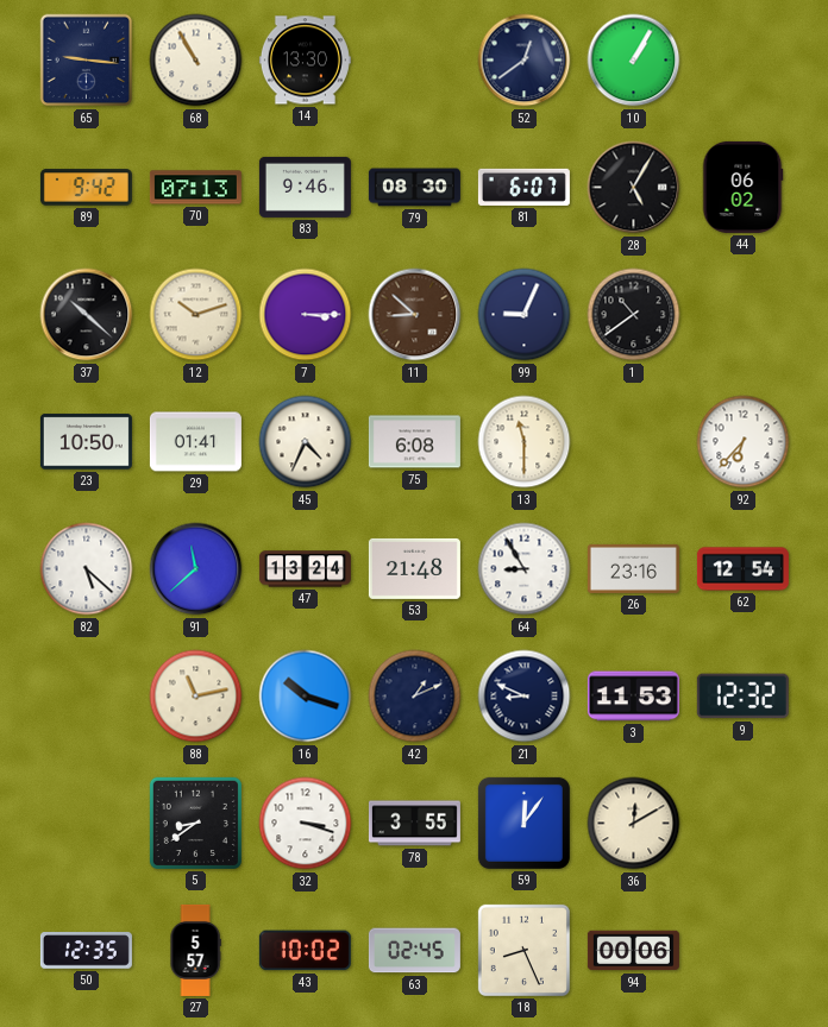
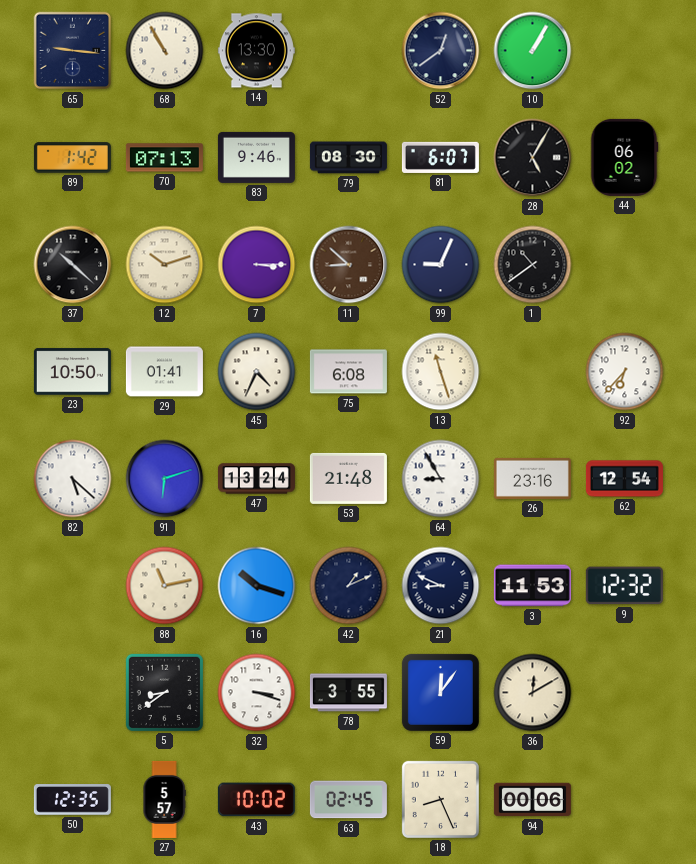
89: 9:42 -> 1:42
13: 11:30 -> 11:27
91: 11:38 -> 6:12
